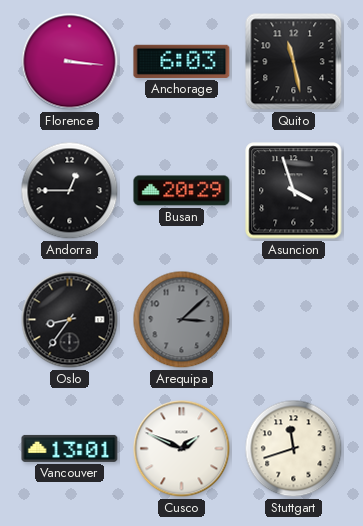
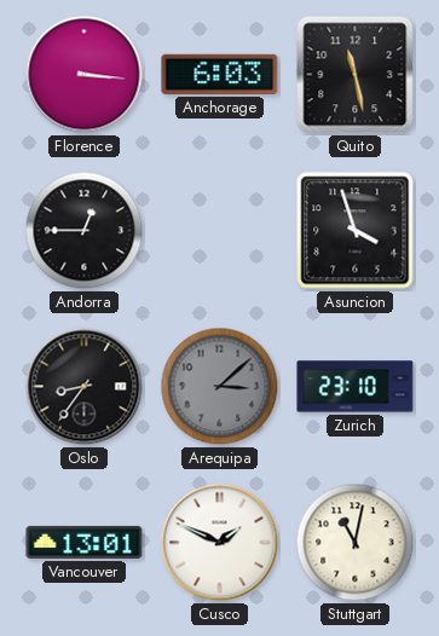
Busan: 20:29 -> none
Zurich: none -> 23:10
Stuttgart: 11:42 -> 11:02
